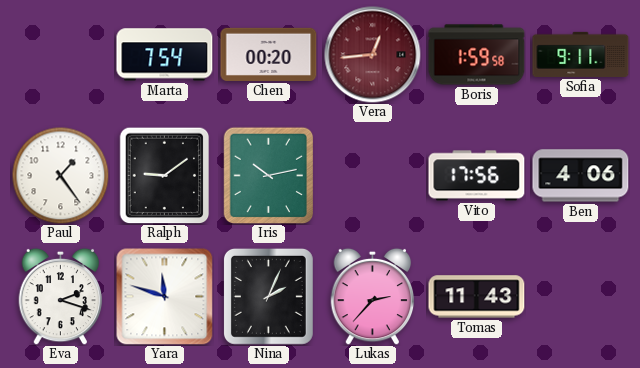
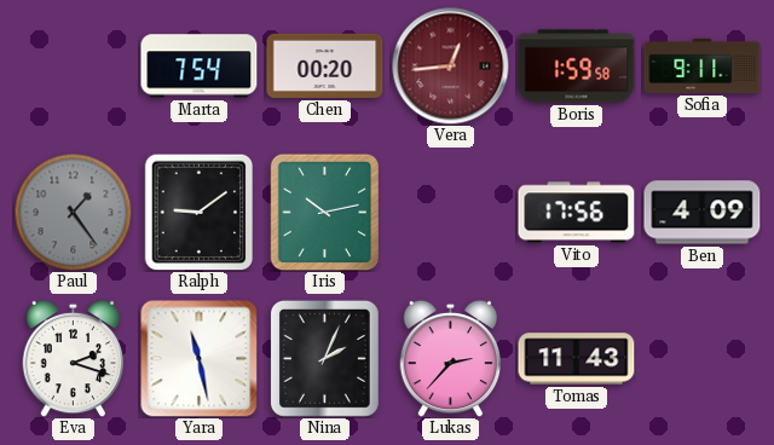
Paul dial: white -> grey
Ben: 4:06 -> 4:09
Yara: 11:48 -> 11:28
